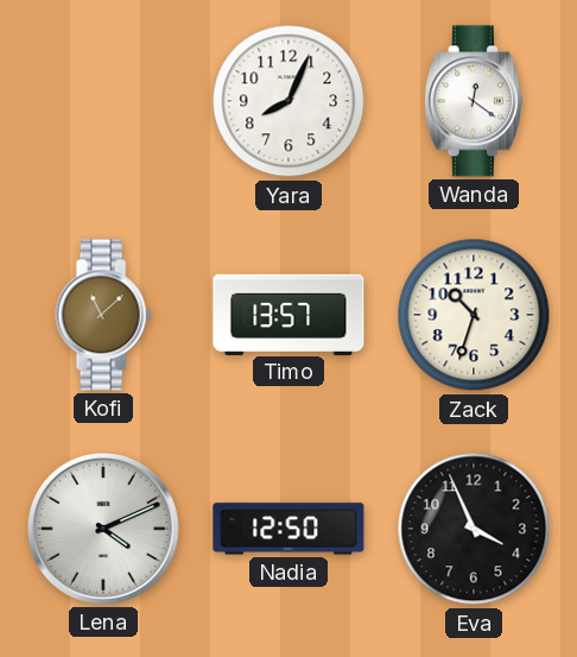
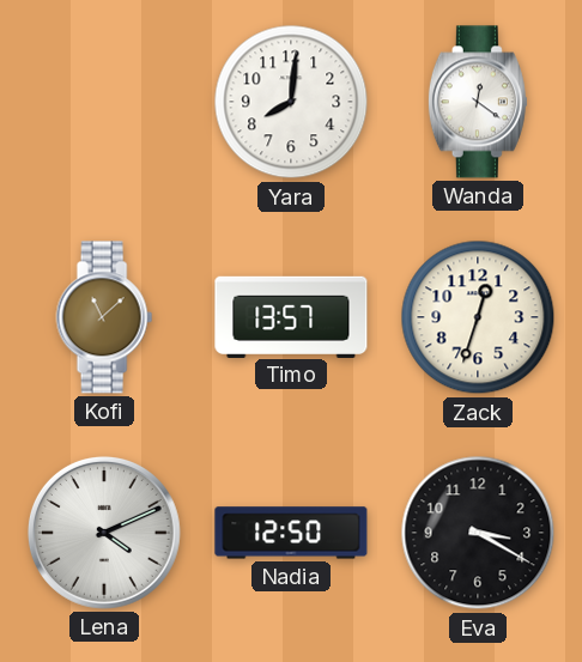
Yara: 8:04 -> 8:01
Zack: 10:33 -> 12:33
Eva: 3:56 -> 3:20
